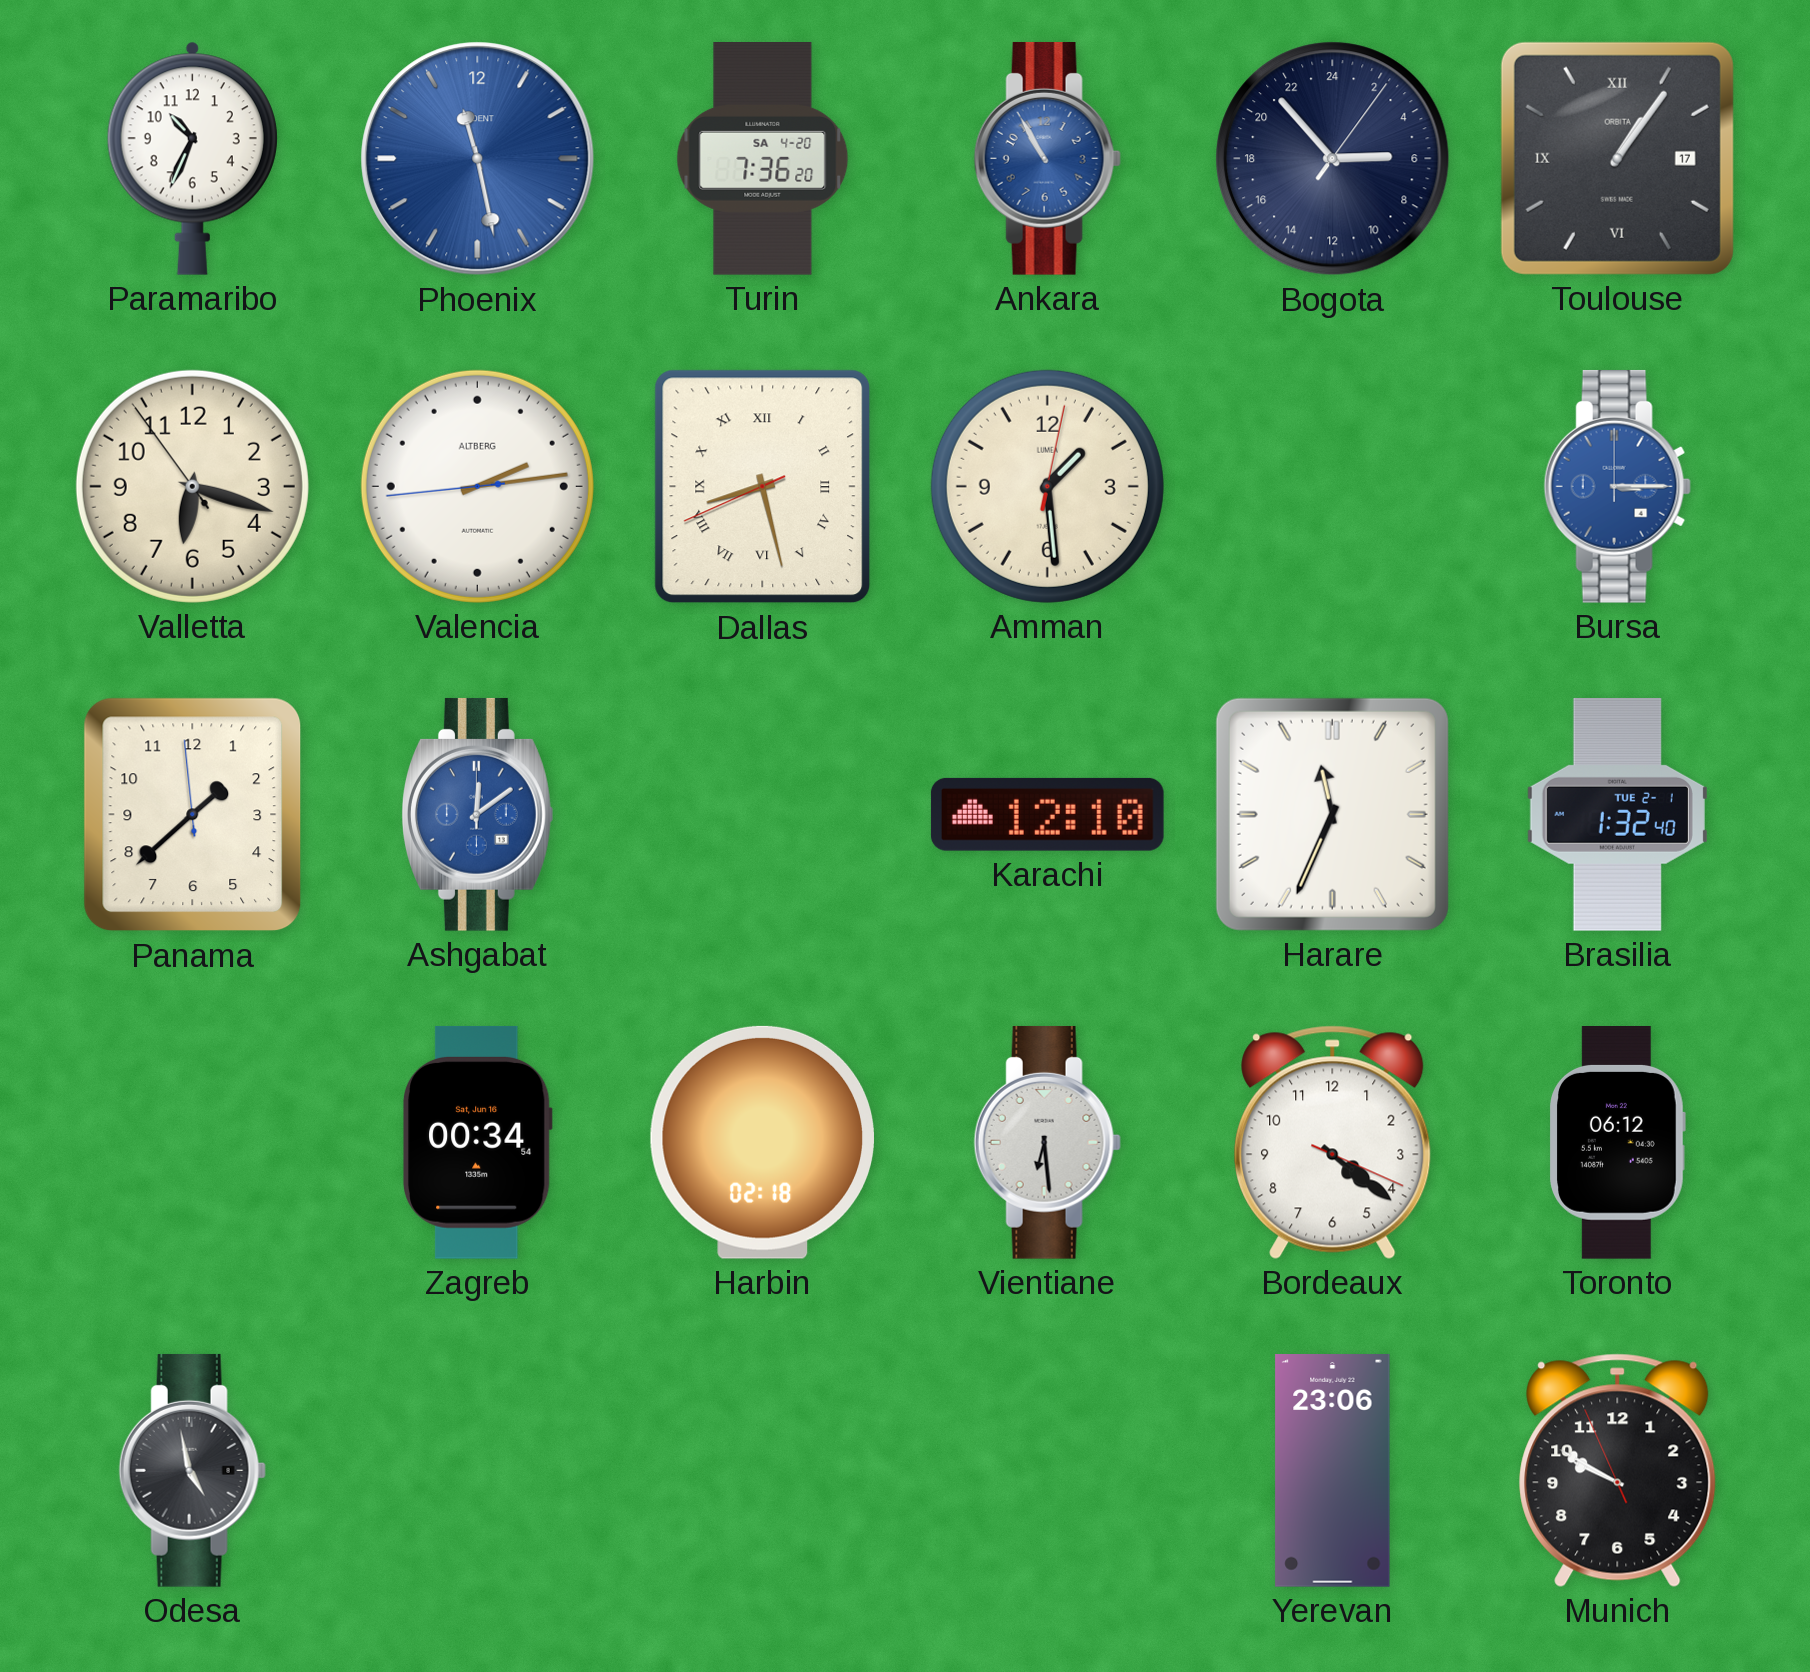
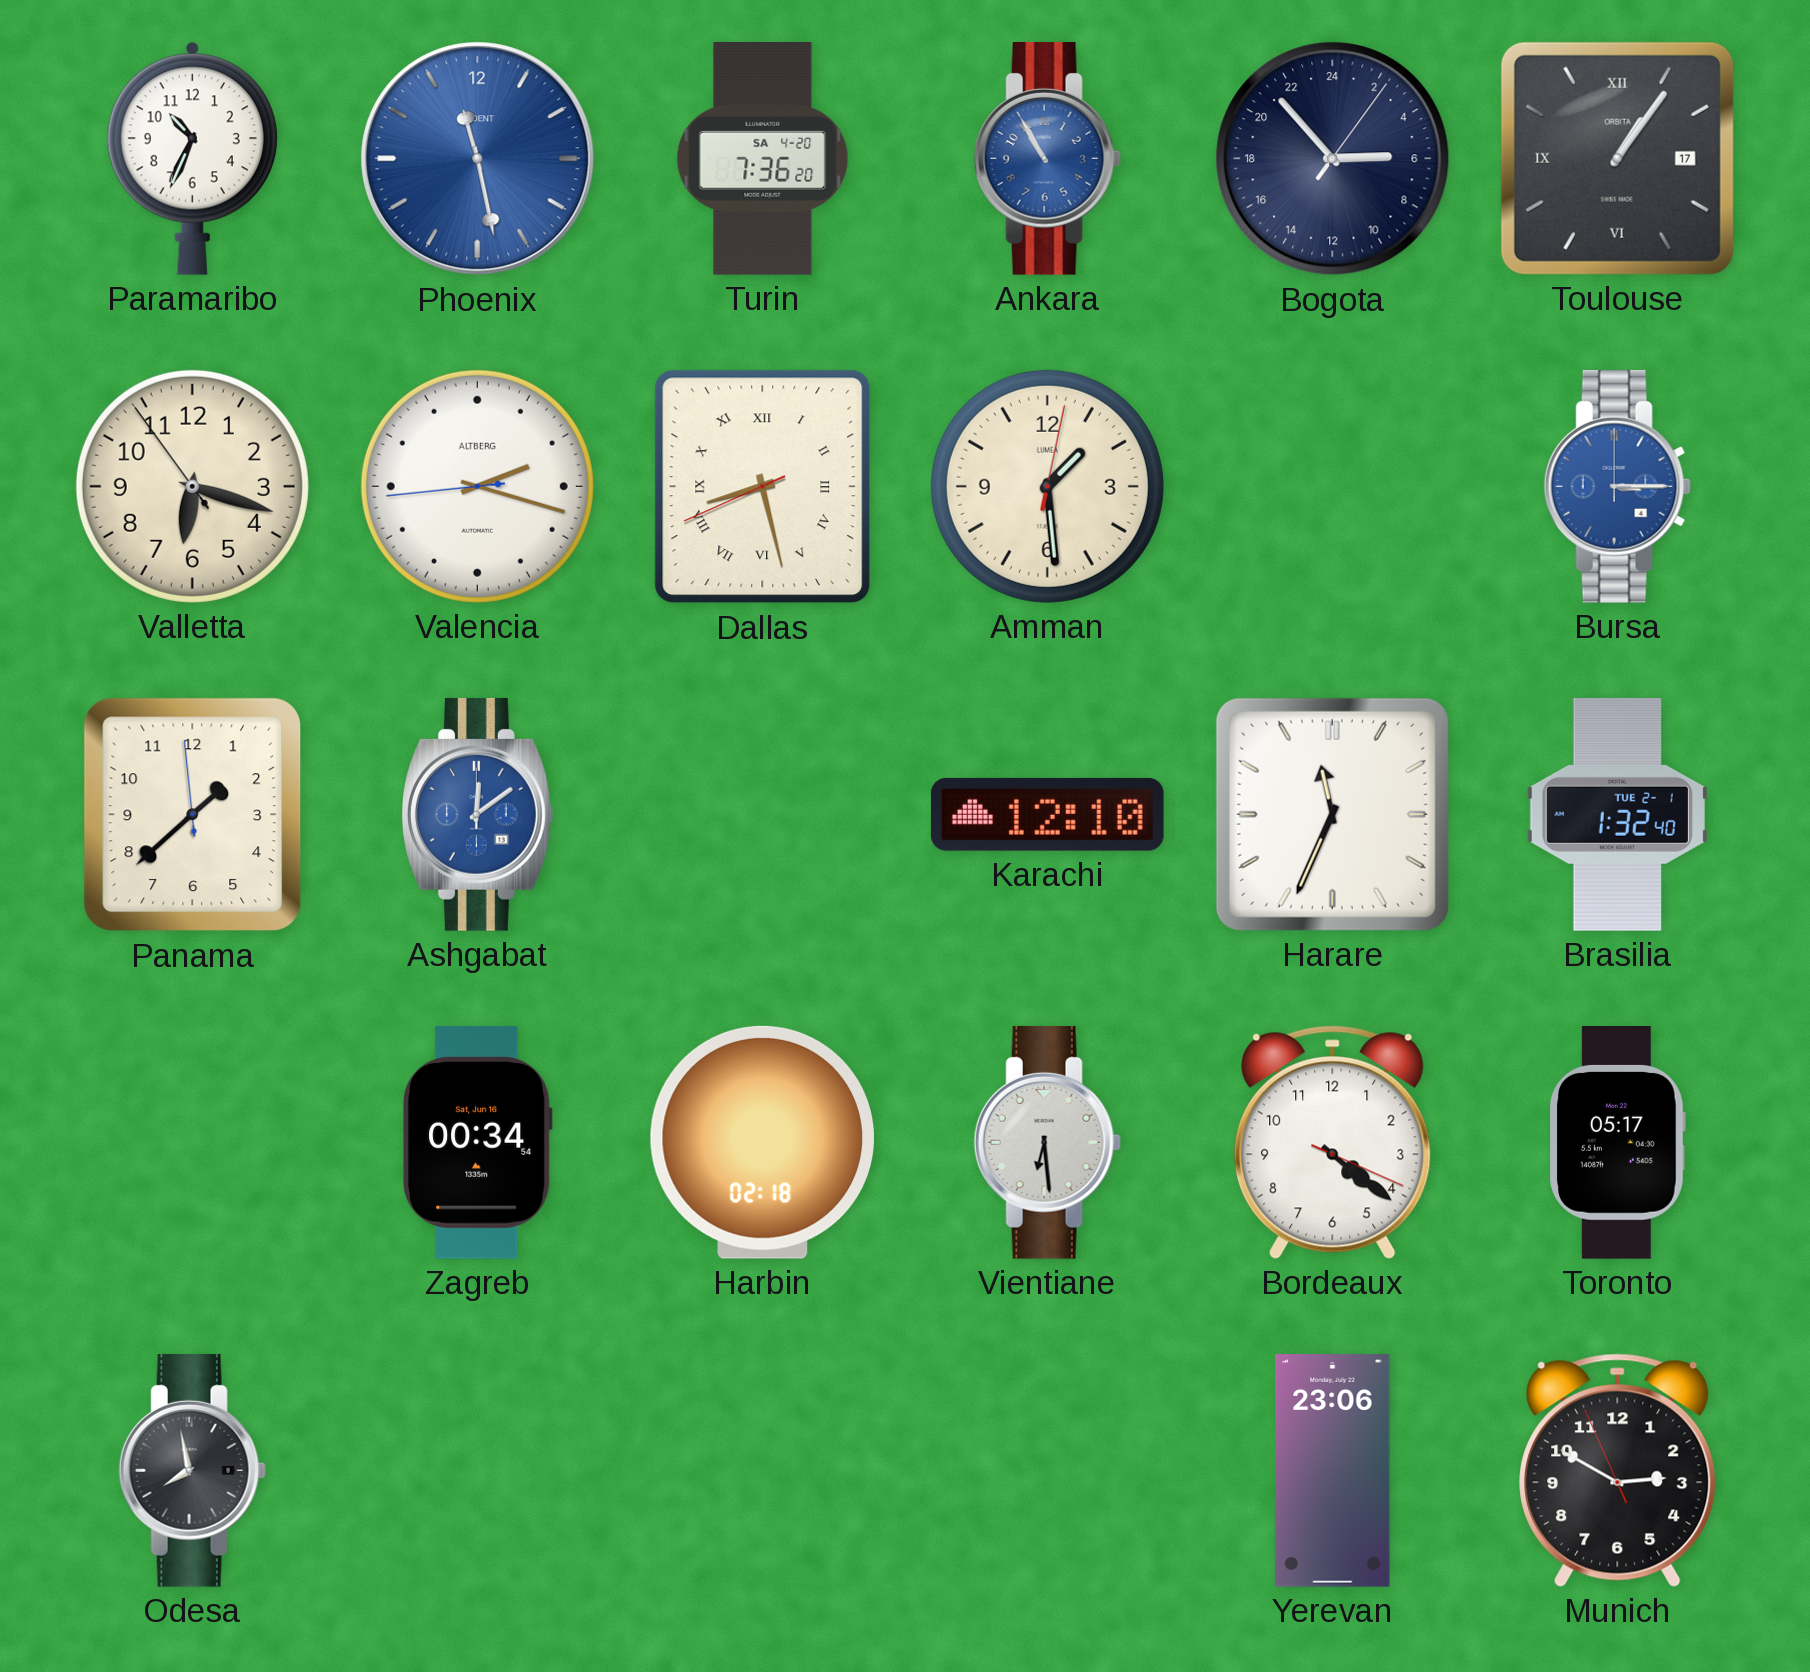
Valencia: 2:13 -> 2:17
Toronto: 06:12 -> 05:17
Odesa: 4:58 -> 7:58
Munich: 9:49 -> 2:49
